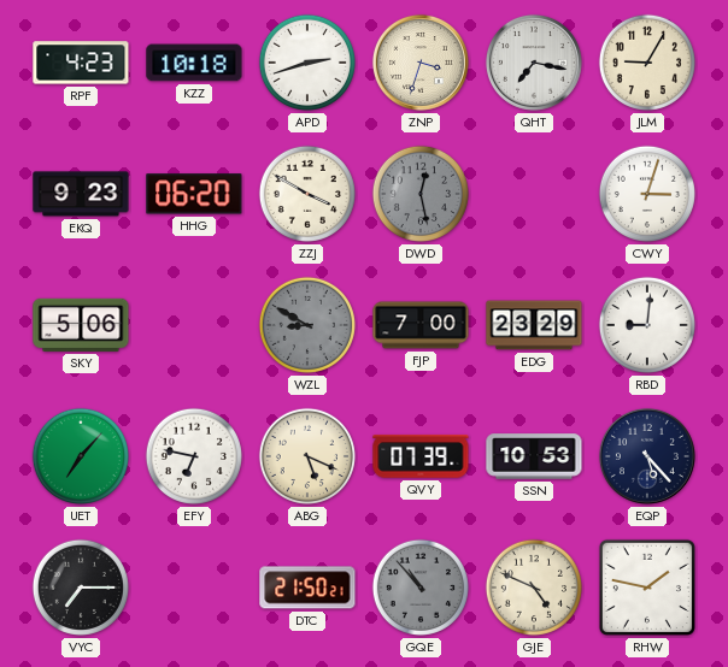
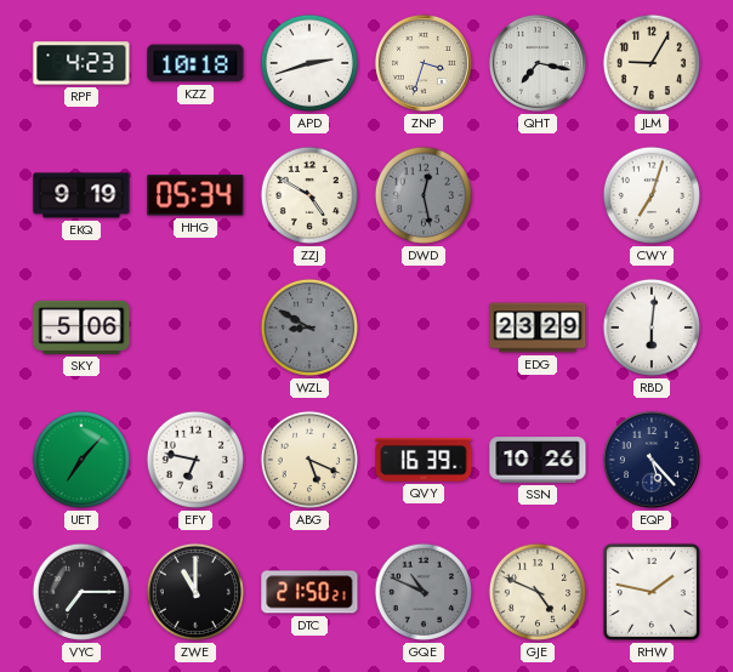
EKQ: 9:23 -> 9:19
HHG: 06:20 -> 05:34
ZZJ: 3:50 -> 4:50
CWY: 3:03 -> 7:03
FJP: 7:00 -> none
RBD: 9:01 -> 6:01
QVY: 07:39 -> 16:39
SSN: 10:53 -> 10:26
ZWE: none -> 11:00
GQE: 10:53 -> 10:49
